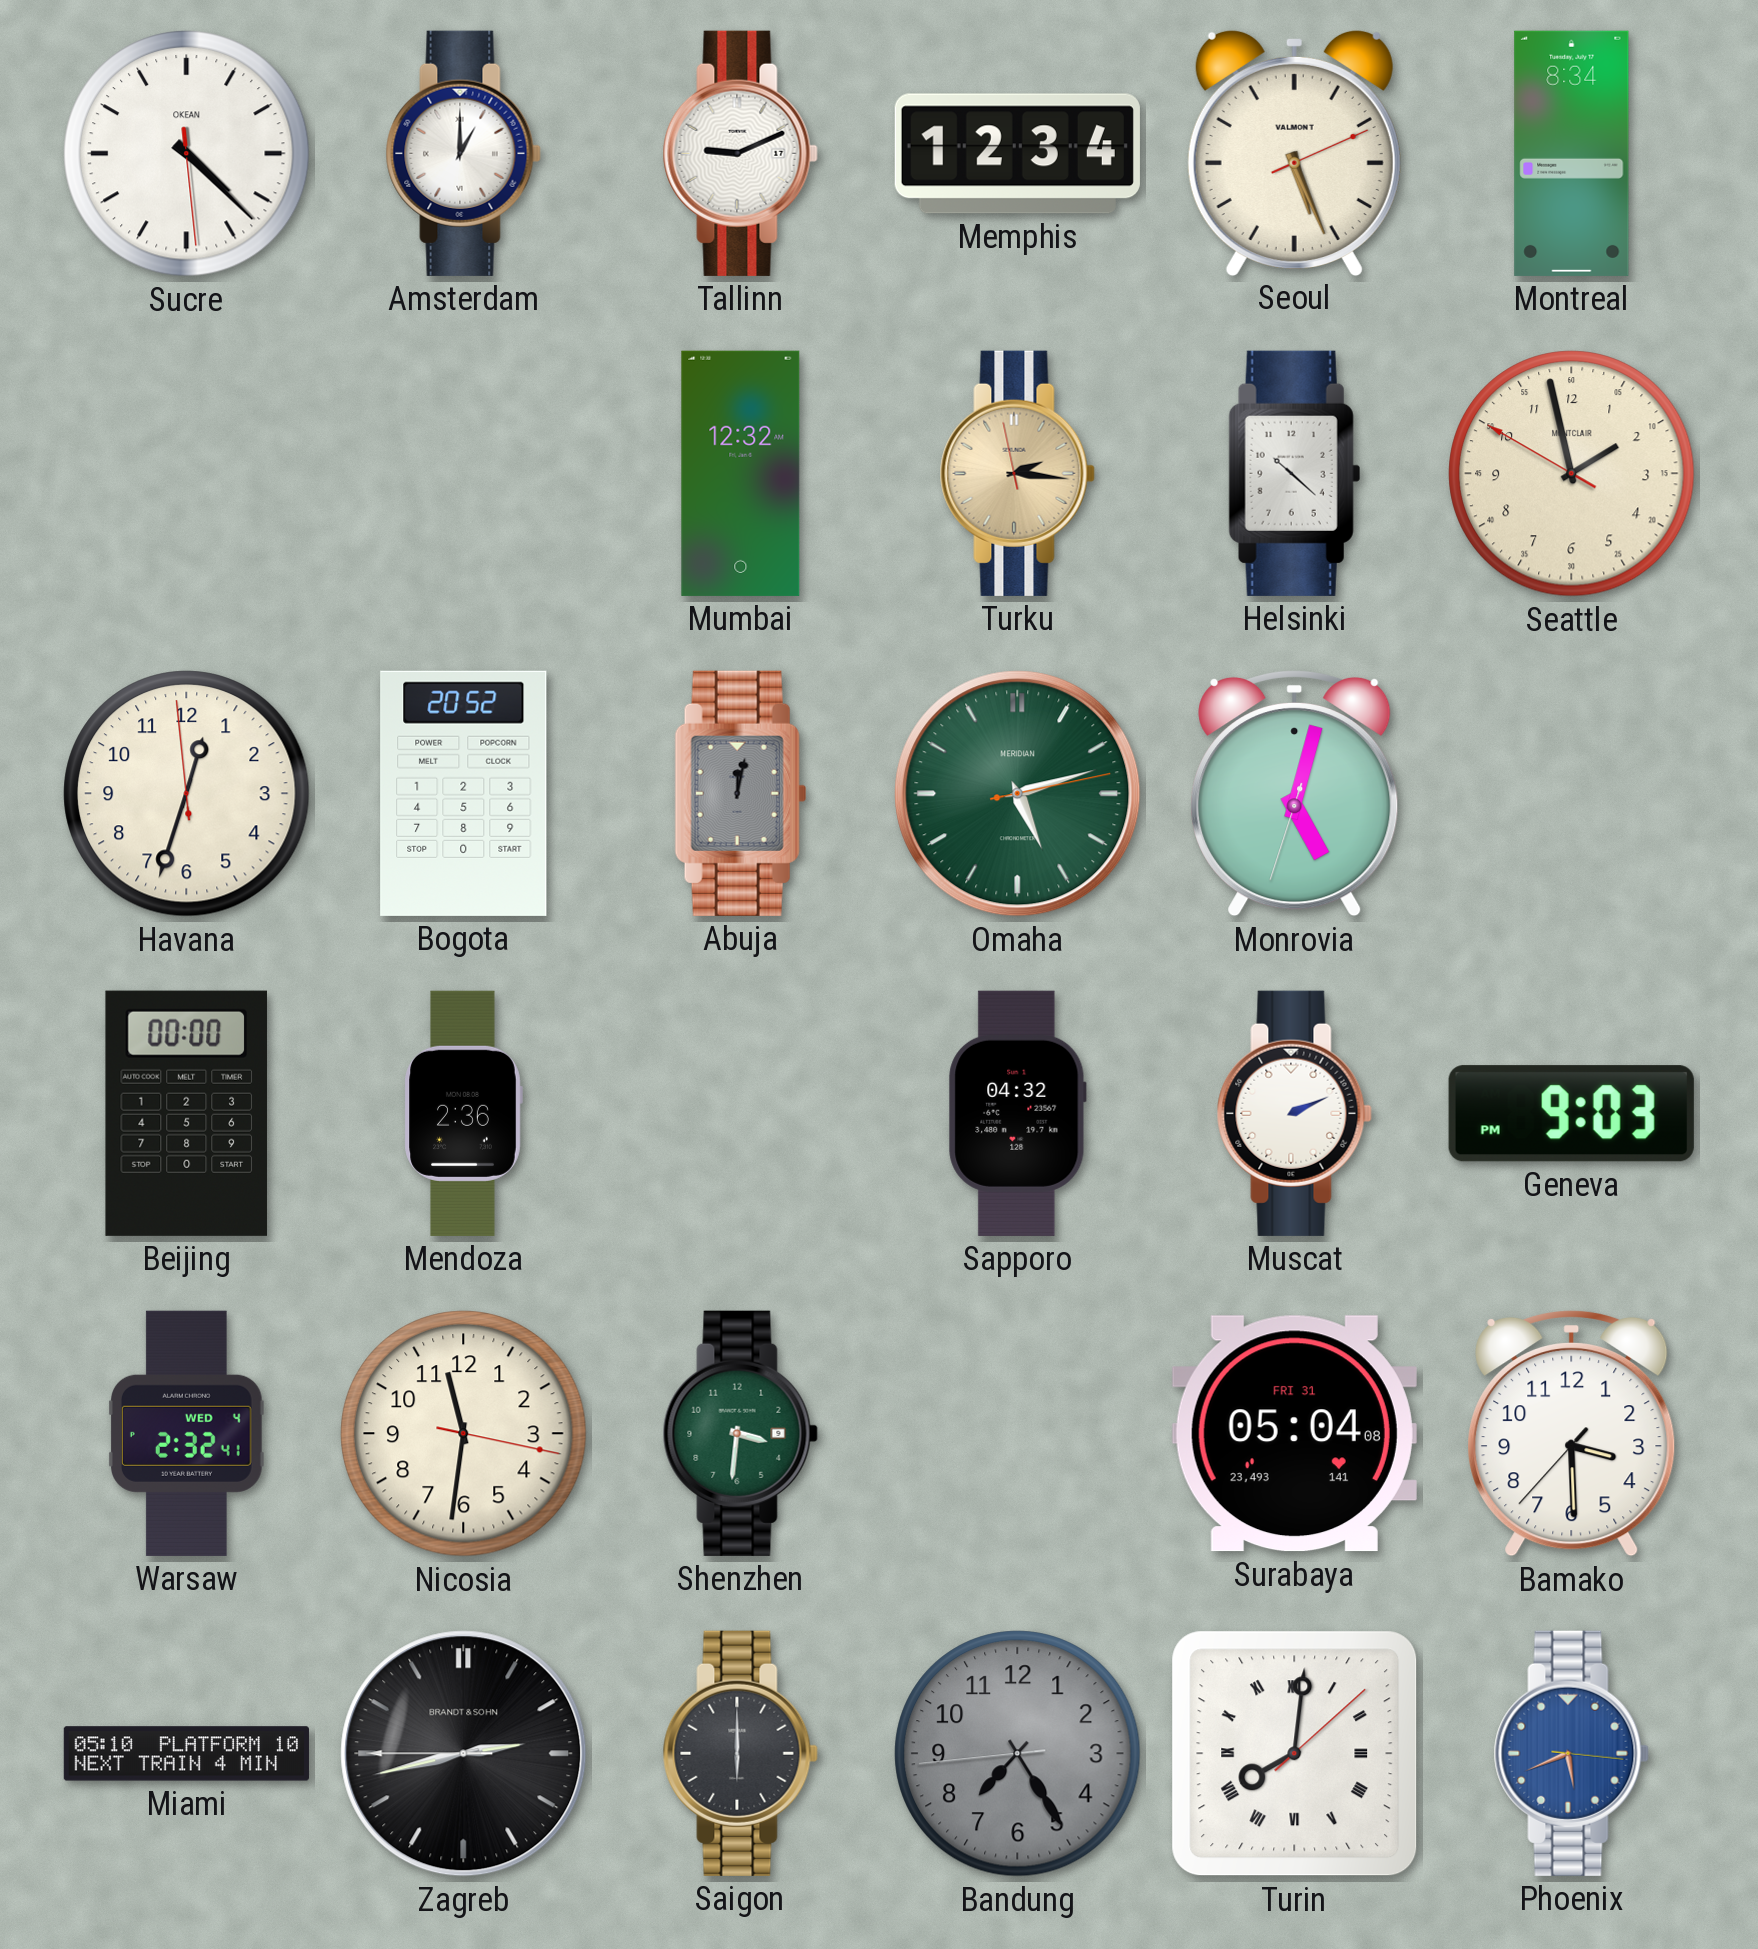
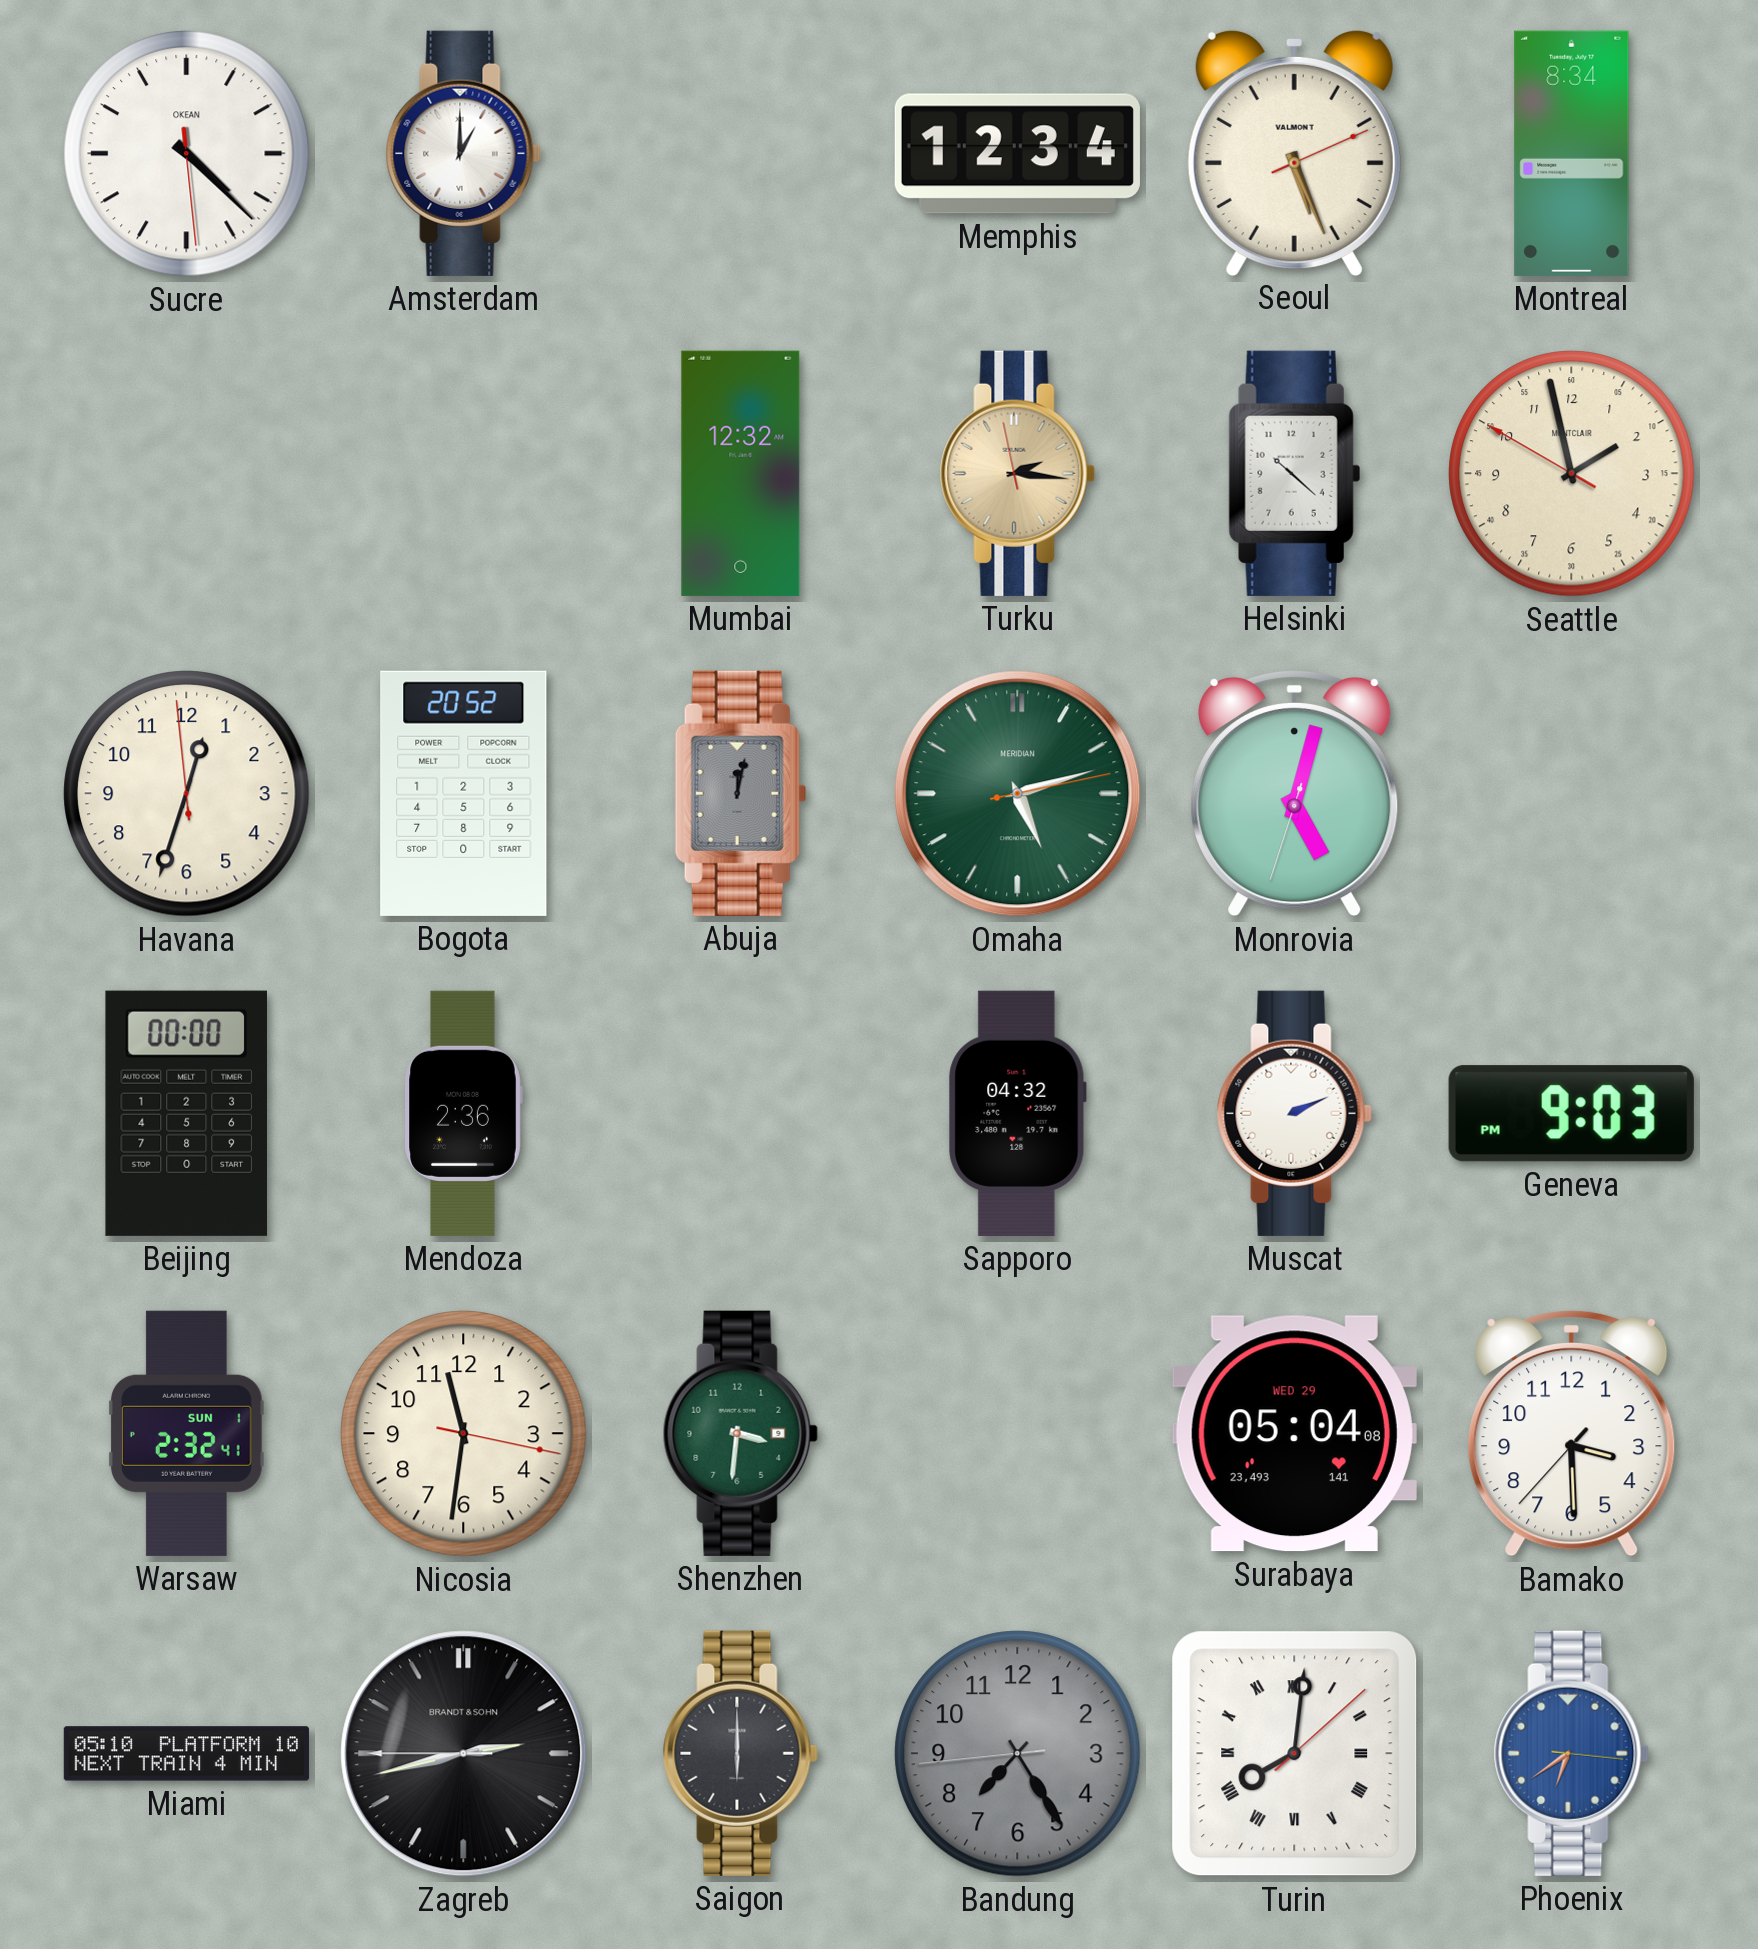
Tallinn: 9:11 -> none
Warsaw date: WED 4 -> SUN 1
Surabaya date: FRI 31 -> WED 29
Phoenix: 5:41 -> 6:39
